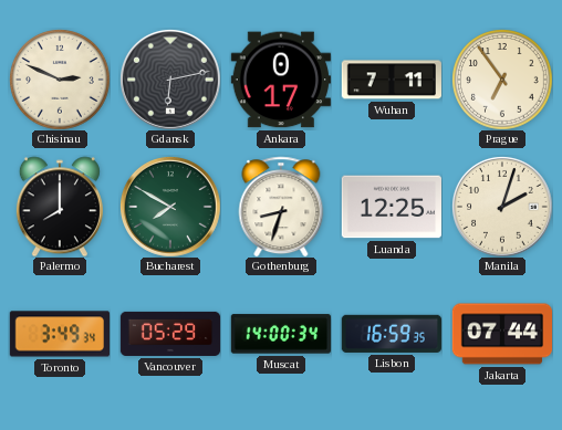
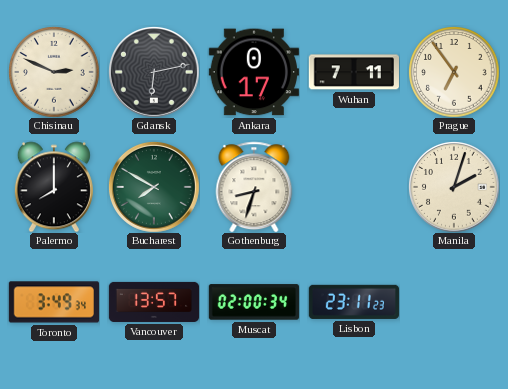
Luanda: 12:25 -> none
Vancouver: 05:29 -> 13:57
Muscat: 14:00 -> 02:00
Lisbon: 16:59 -> 23:11
Jakarta: 07:44 -> none
